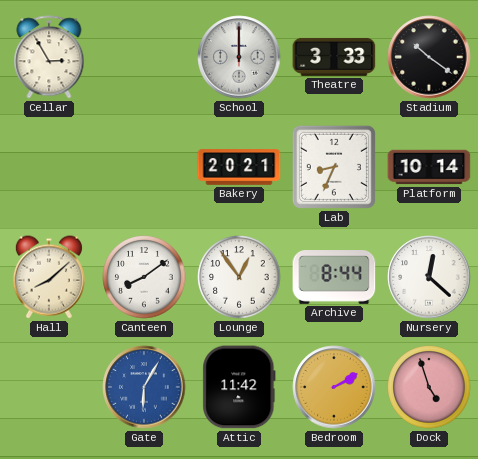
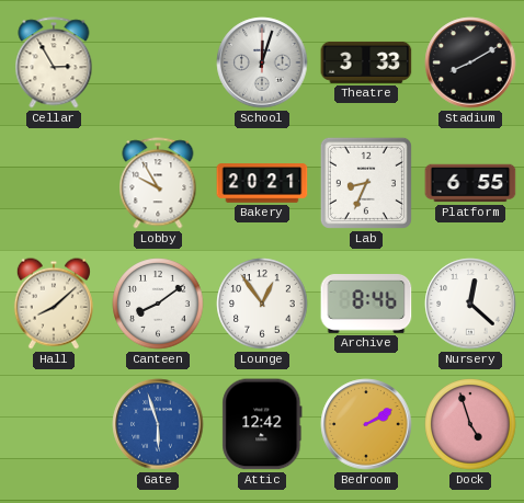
School: 12:00 -> 12:03
Stadium: 10:21 -> 8:10
Lobby: none -> 9:55
Platform: 10:14 -> 6:55
Archive: 8:44 -> 8:46
Gate: 6:05 -> 5:57
Attic: 11:42 -> 12:42
